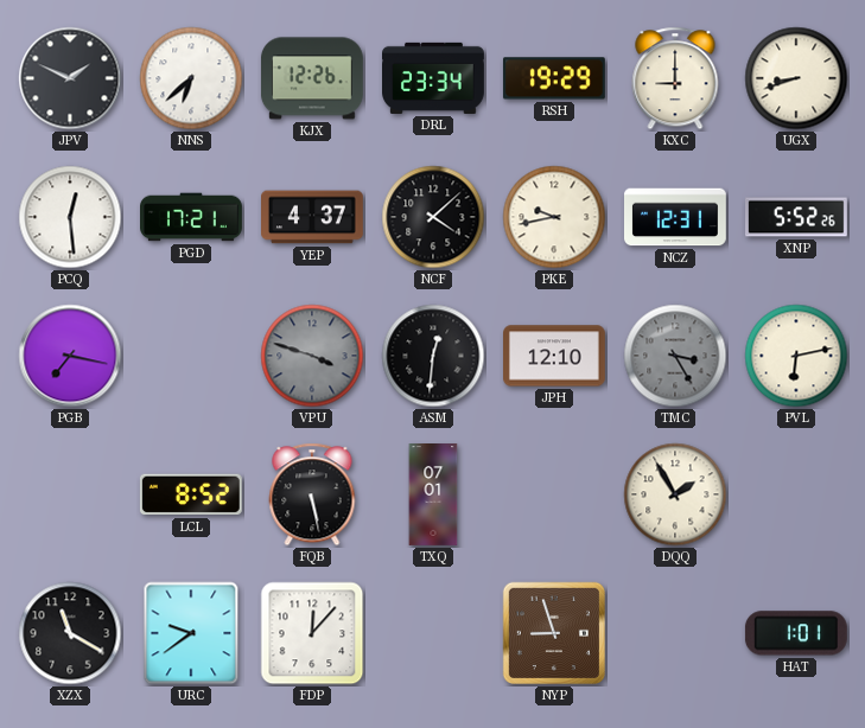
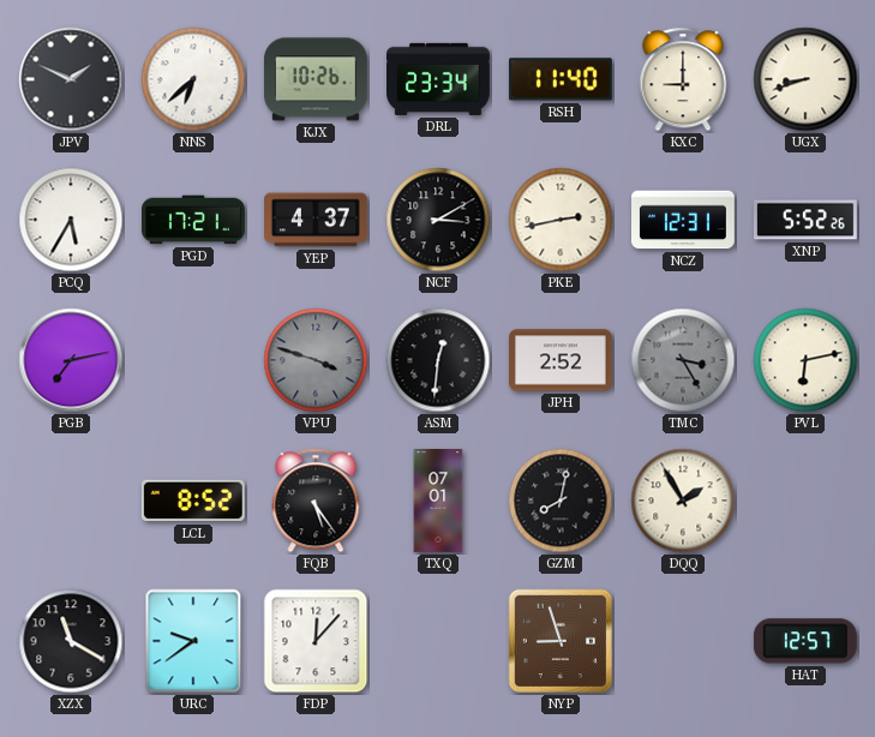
KJX: 12:26 -> 10:26
RSH: 19:29 -> 11:40
PCQ: 12:29 -> 5:35
NCF: 4:08 -> 3:10
PKE: 9:43 -> 2:43
PGB: 7:17 -> 7:13
JPH: 12:10 -> 2:52
FQB: 5:28 -> 5:24
GZM: none -> 8:02
HAT: 1:01 -> 12:57
